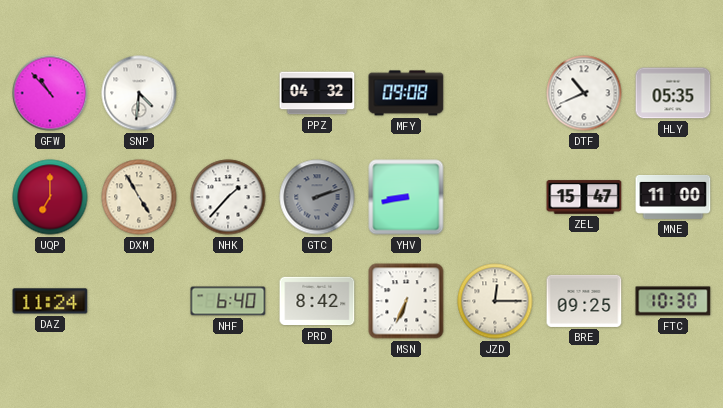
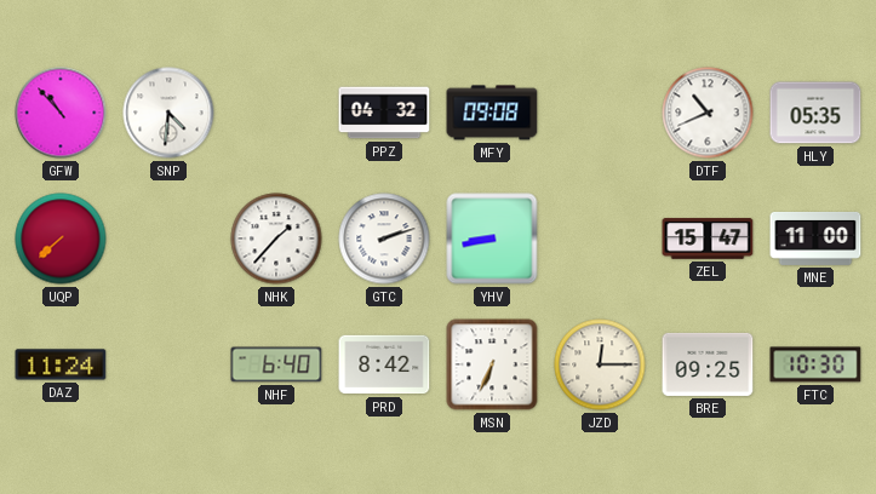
UQP: 7:00 -> 7:38
DXM: 4:55 -> none
GTC dial: grey -> white
